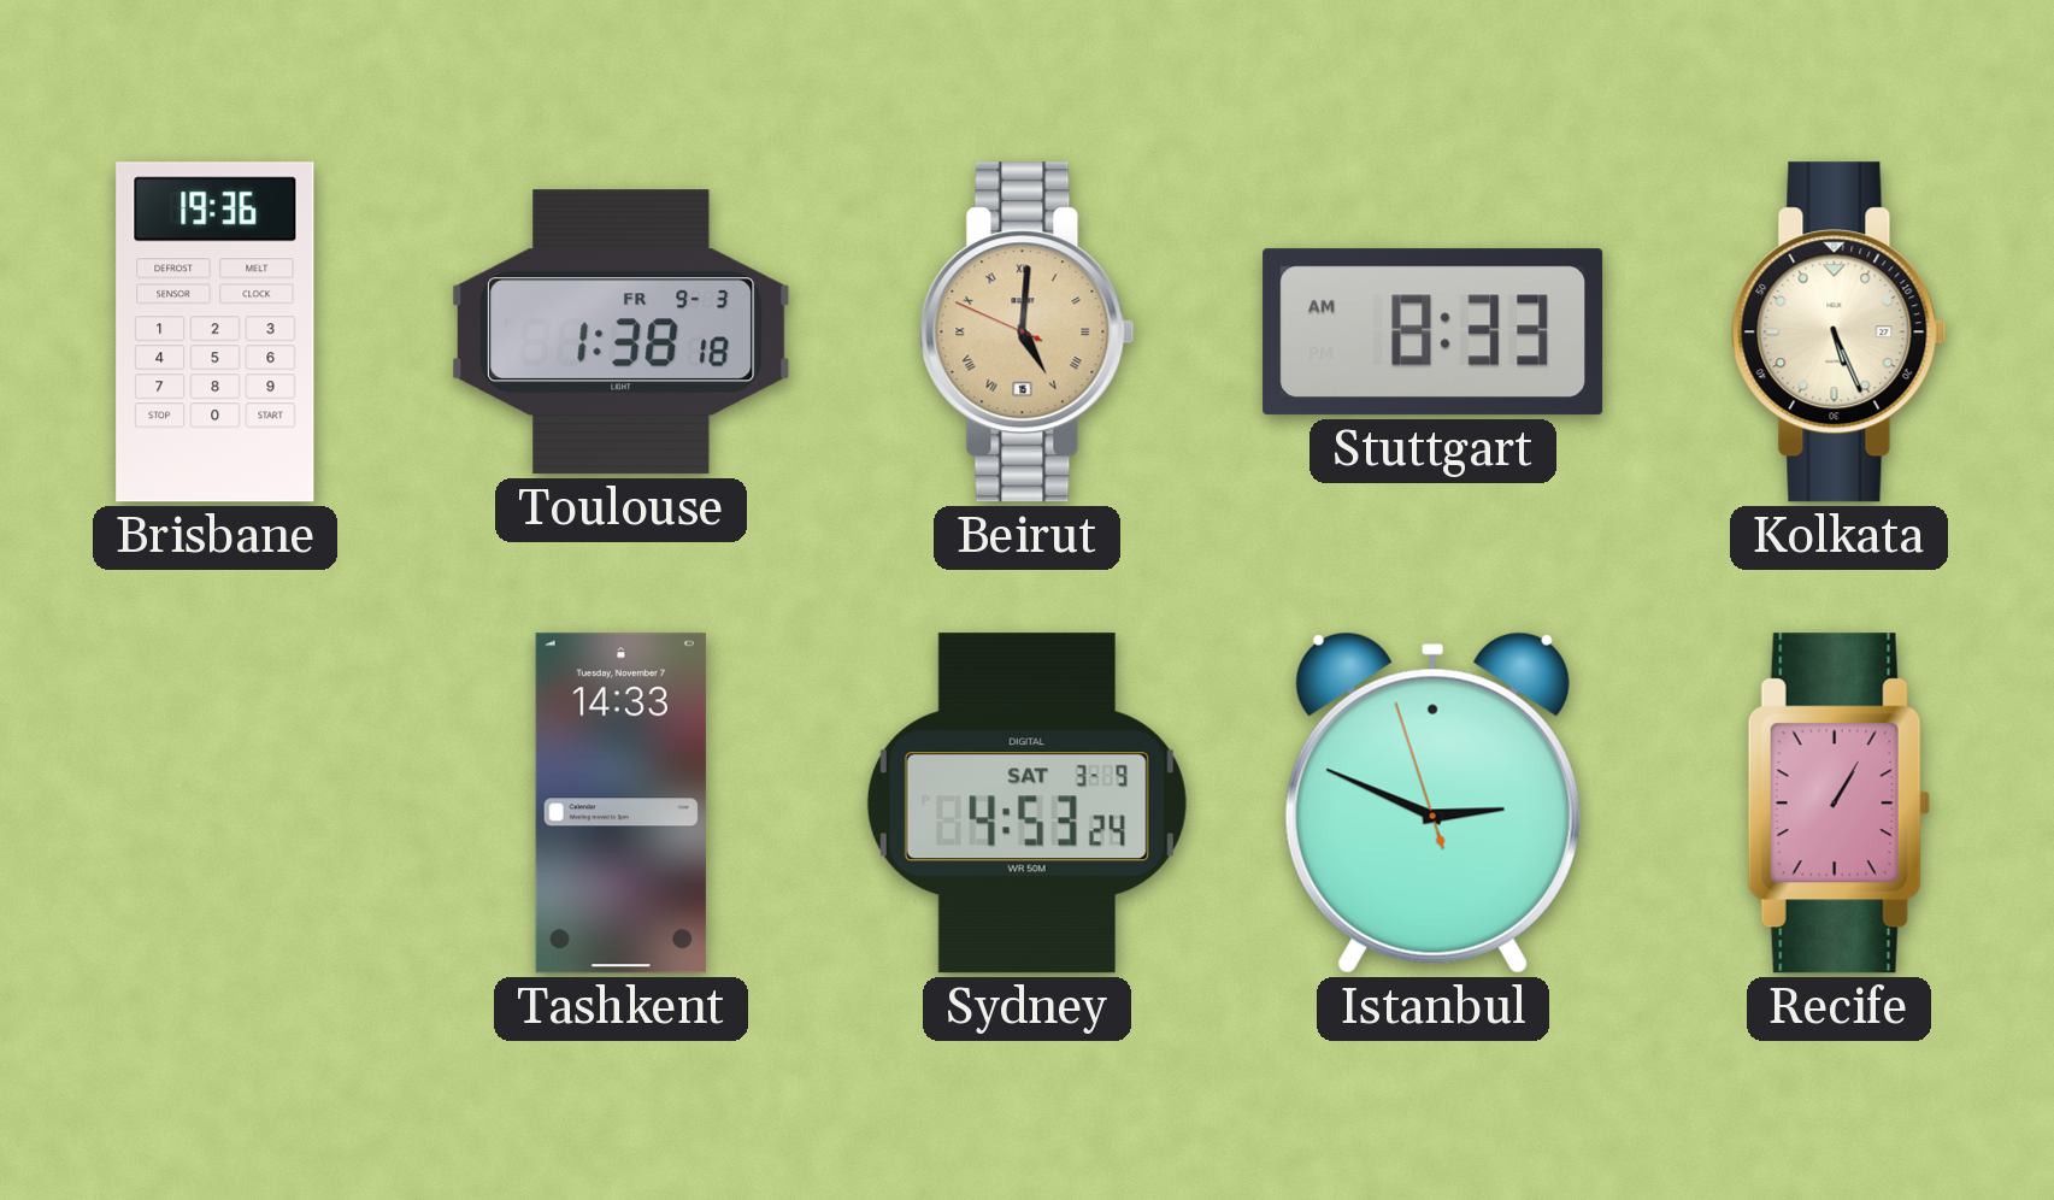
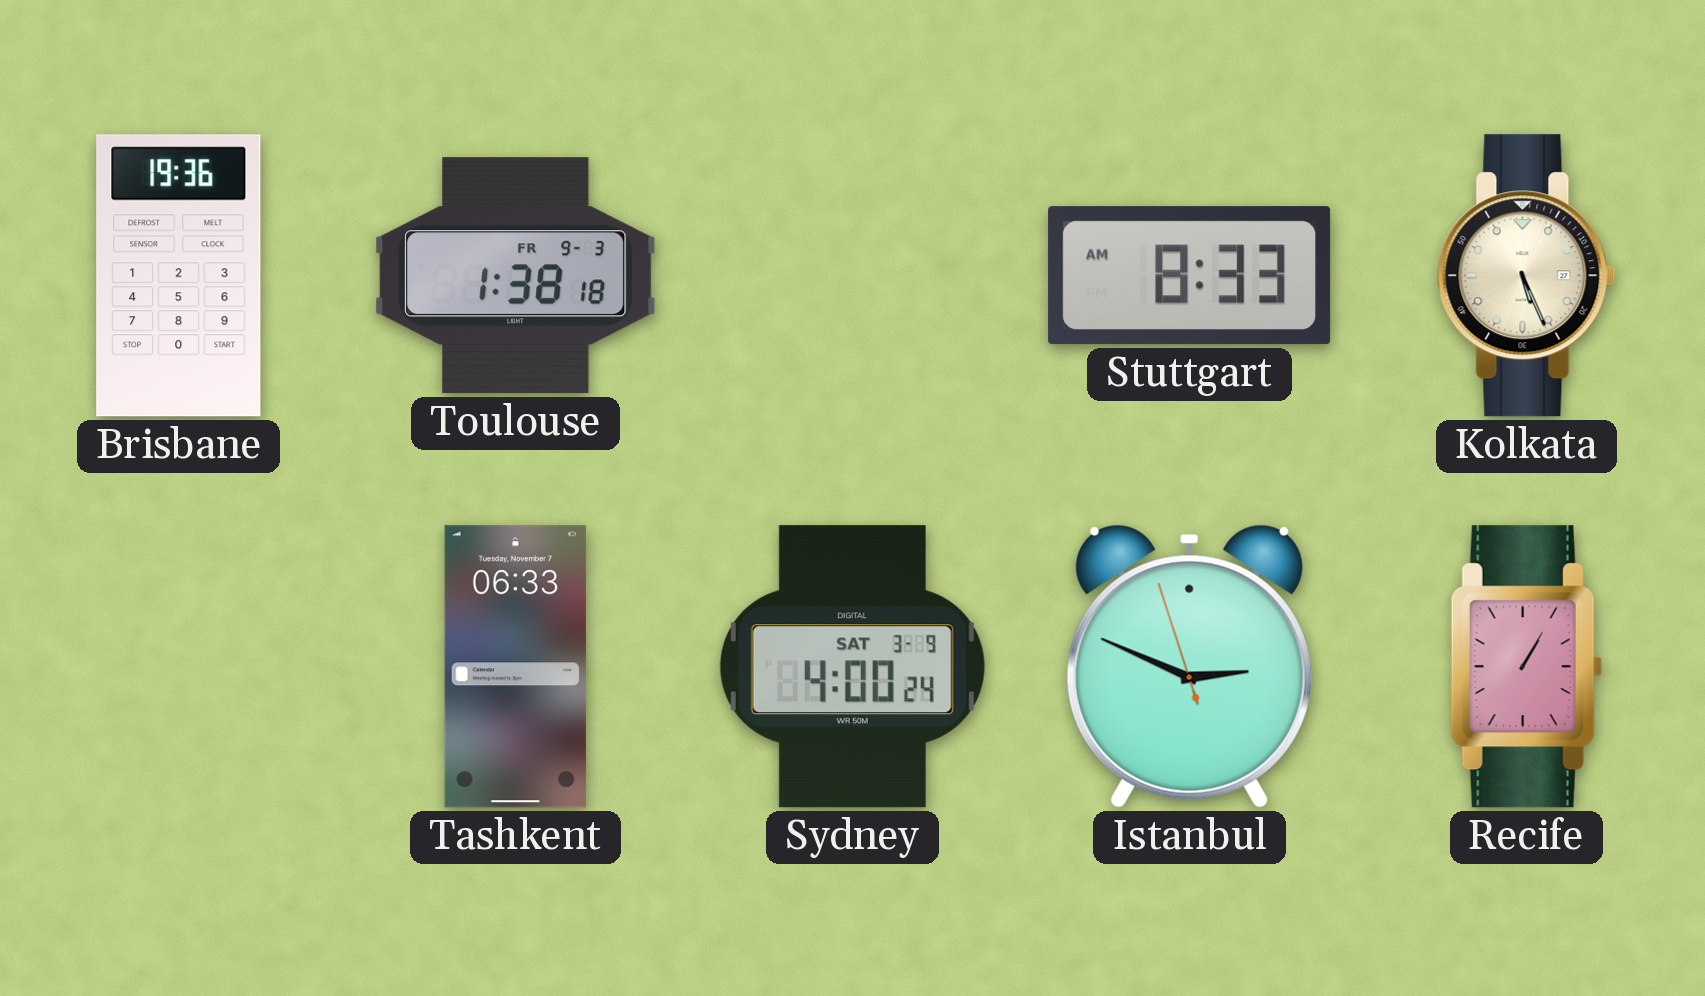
Beirut: 5:00 -> none
Tashkent: 14:33 -> 06:33
Sydney: 4:53 -> 4:00
